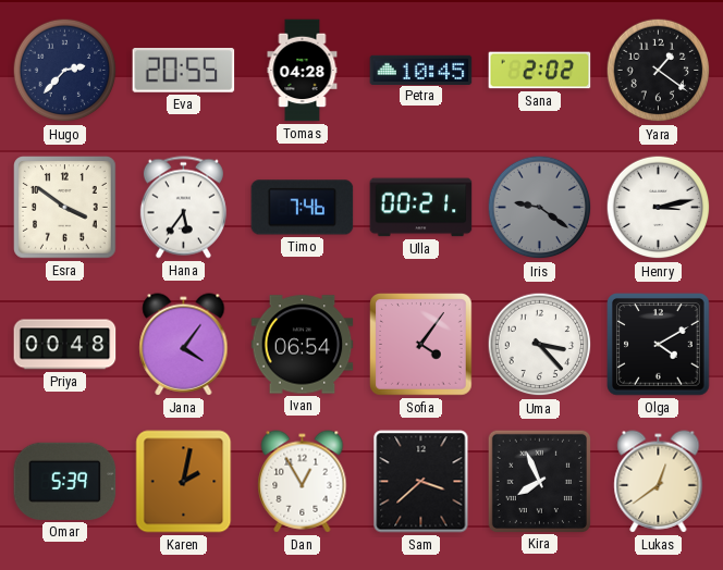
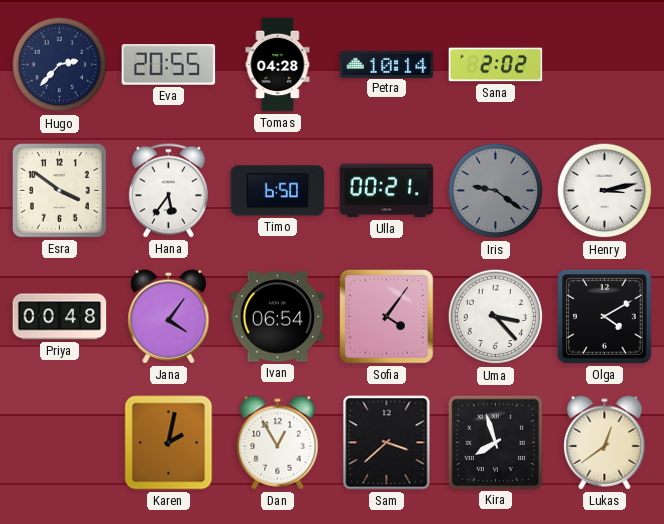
Petra: 10:45 -> 10:14
Yara: 1:21 -> none
Timo: 7:46 -> 6:50
Omar: 5:39 -> none
Kira: 7:56 -> 7:57
